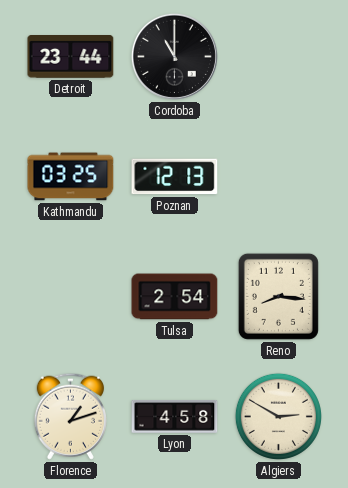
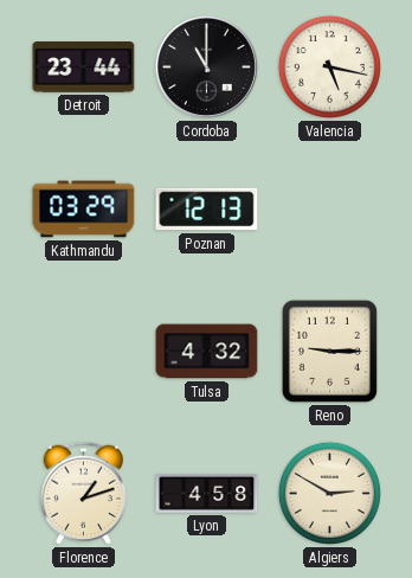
Valencia: none -> 5:17
Kathmandu: 03:25 -> 03:29
Tulsa: 2:54 -> 4:32
Reno: 8:16 -> 9:15
